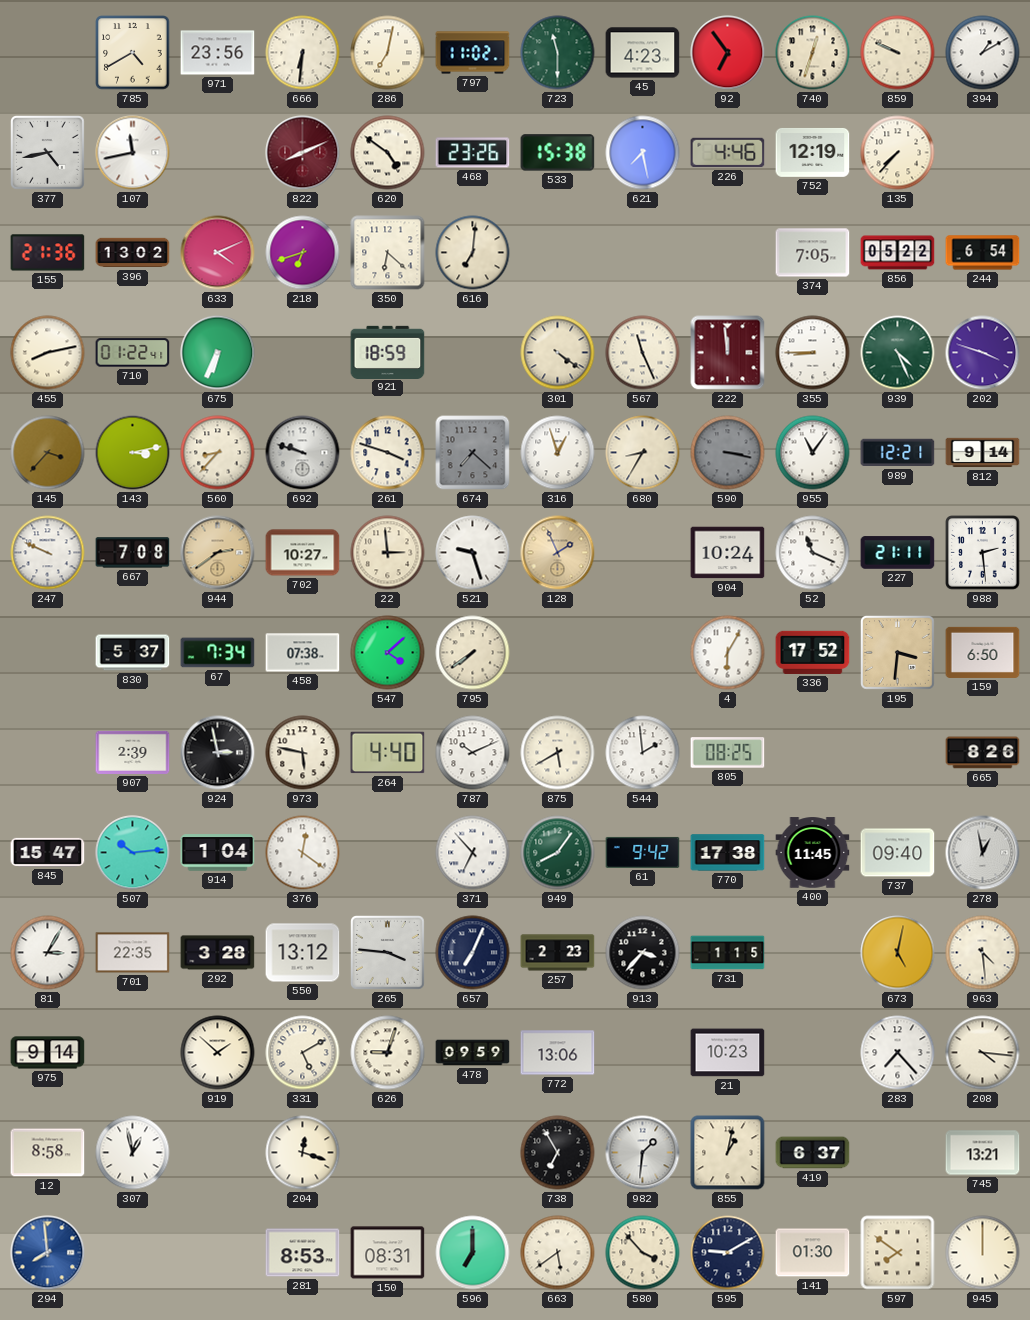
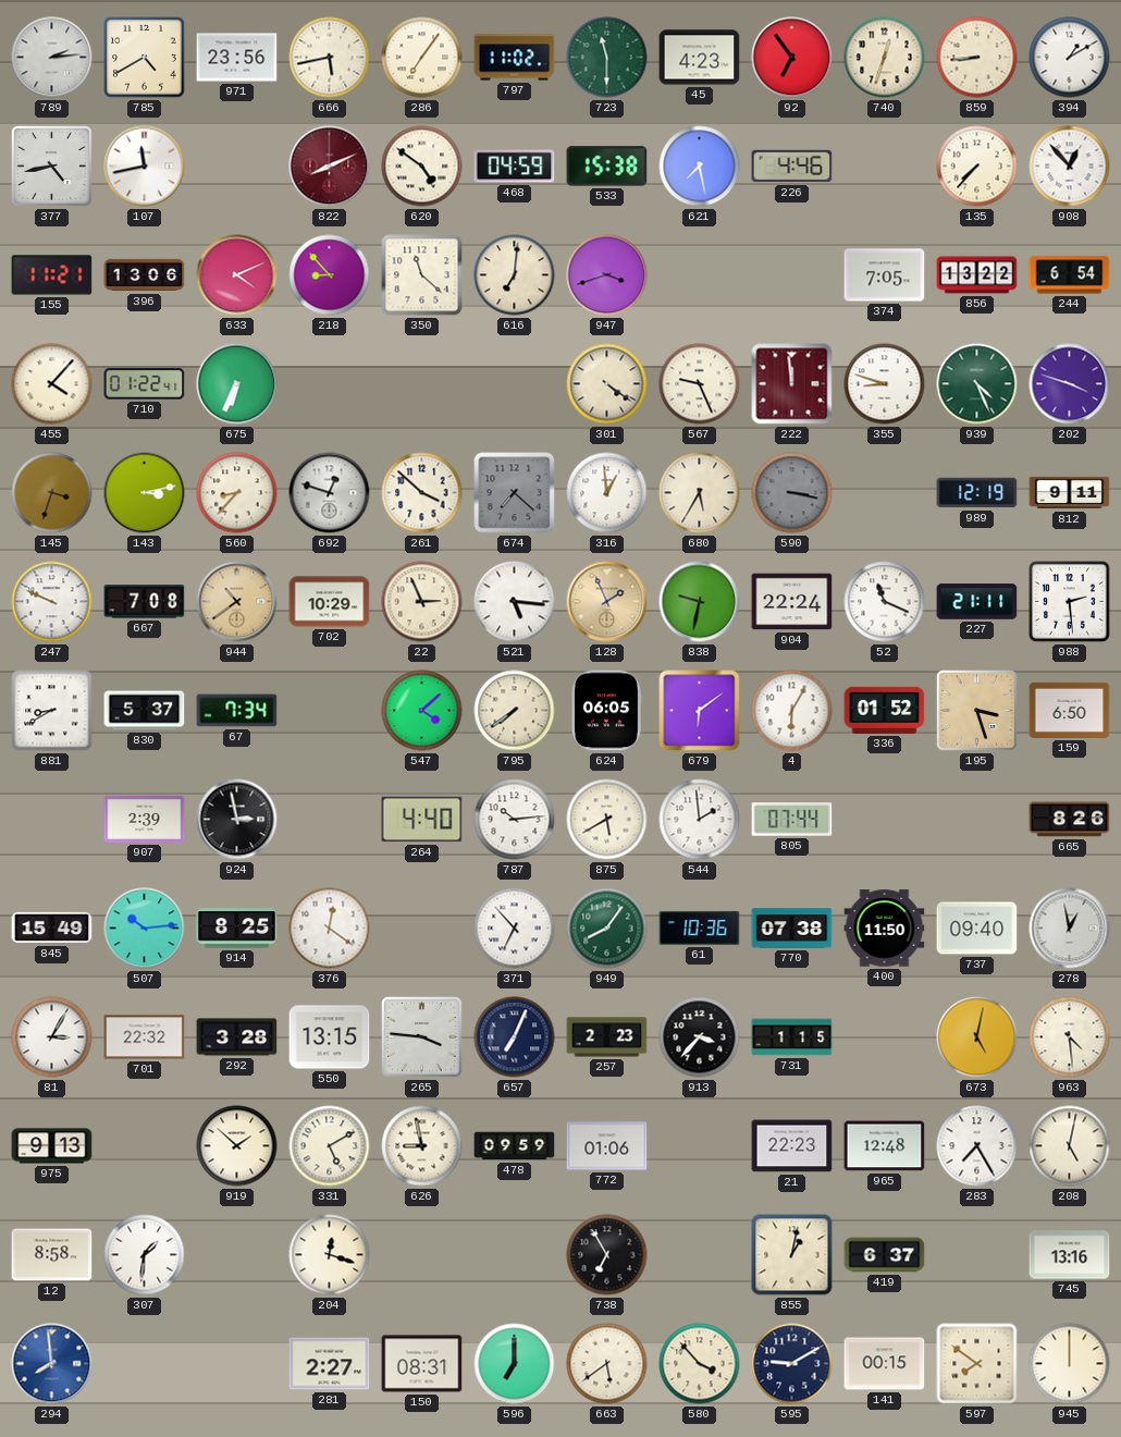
789: none -> 2:14
666: 6:31 -> 5:43
286: 7:02 -> 7:06
859: 9:49 -> 8:44
468: 23:26 -> 04:59
752: 12:19 -> none
908: none -> 12:53
155: 21:36 -> 11:21
396: 13:02 -> 13:06
218: 6:42 -> 8:53
350: 6:22 -> 11:22
947: none -> 3:42
856: 05:22 -> 13:22
455: 8:13 -> 4:07
921: 18:59 -> none
567: 11:26 -> 9:26
355: 8:45 -> 8:48
145: 3:37 -> 3:33
692: 9:48 -> 12:48
261: 3:48 -> 3:52
316: 12:57 -> 12:59
680: 8:35 -> 5:35
955: 11:06 -> none
989: 12:21 -> 12:19
812: 9:14 -> 9:11
944: 2:39 -> 10:39
702: 10:27 -> 10:29
22: 2:59 -> 2:56
521: 9:27 -> 5:16
838: none -> 9:32
904: 10:24 -> 22:24
881: none -> 8:40
458: 07:38 -> none
624: none -> 06:05
679: none -> 6:09
336: 17:52 -> 01:52
195: 3:31 -> 3:27
973: 5:47 -> none
787: 10:11 -> 10:14
805: 08:25 -> 07:44
845: 15:47 -> 15:49
914: 1:04 -> 8:25
61: 9:42 -> 10:36
770: 17:38 -> 07:38
400: 11:45 -> 11:50
701: 22:35 -> 22:32
550: 13:12 -> 13:15
975: 9:14 -> 9:13
626: 9:03 -> 8:58
772: 13:06 -> 01:06
21: 10:23 -> 22:23
965: none -> 12:48
283: 7:23 -> 7:25
208: 4:16 -> 5:02
307: 12:58 -> 1:31
982: 1:31 -> none
745: 13:21 -> 13:16
281: 8:53 -> 2:27
141: 01:30 -> 00:15
